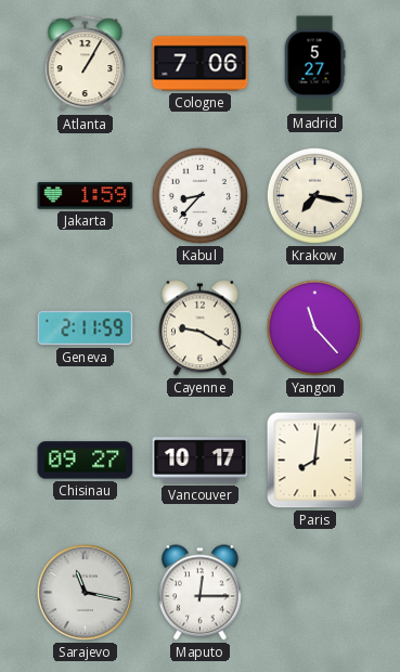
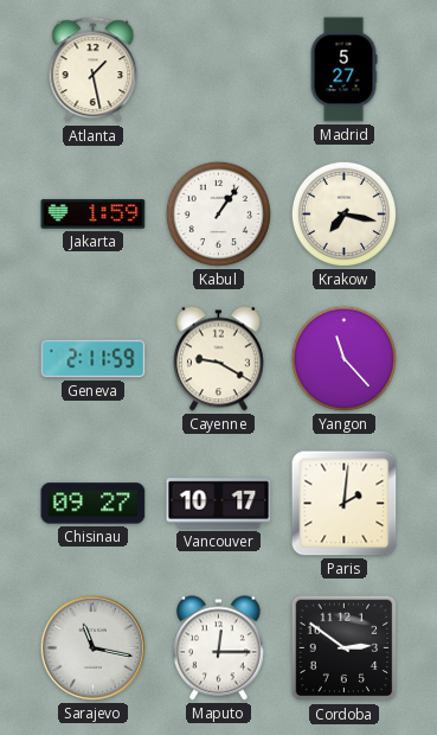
Atlanta: 1:05 -> 1:28
Cologne: 7:06 -> none
Kabul: 8:37 -> 1:06
Paris: 8:01 -> 2:01
Cordoba: none -> 2:51
